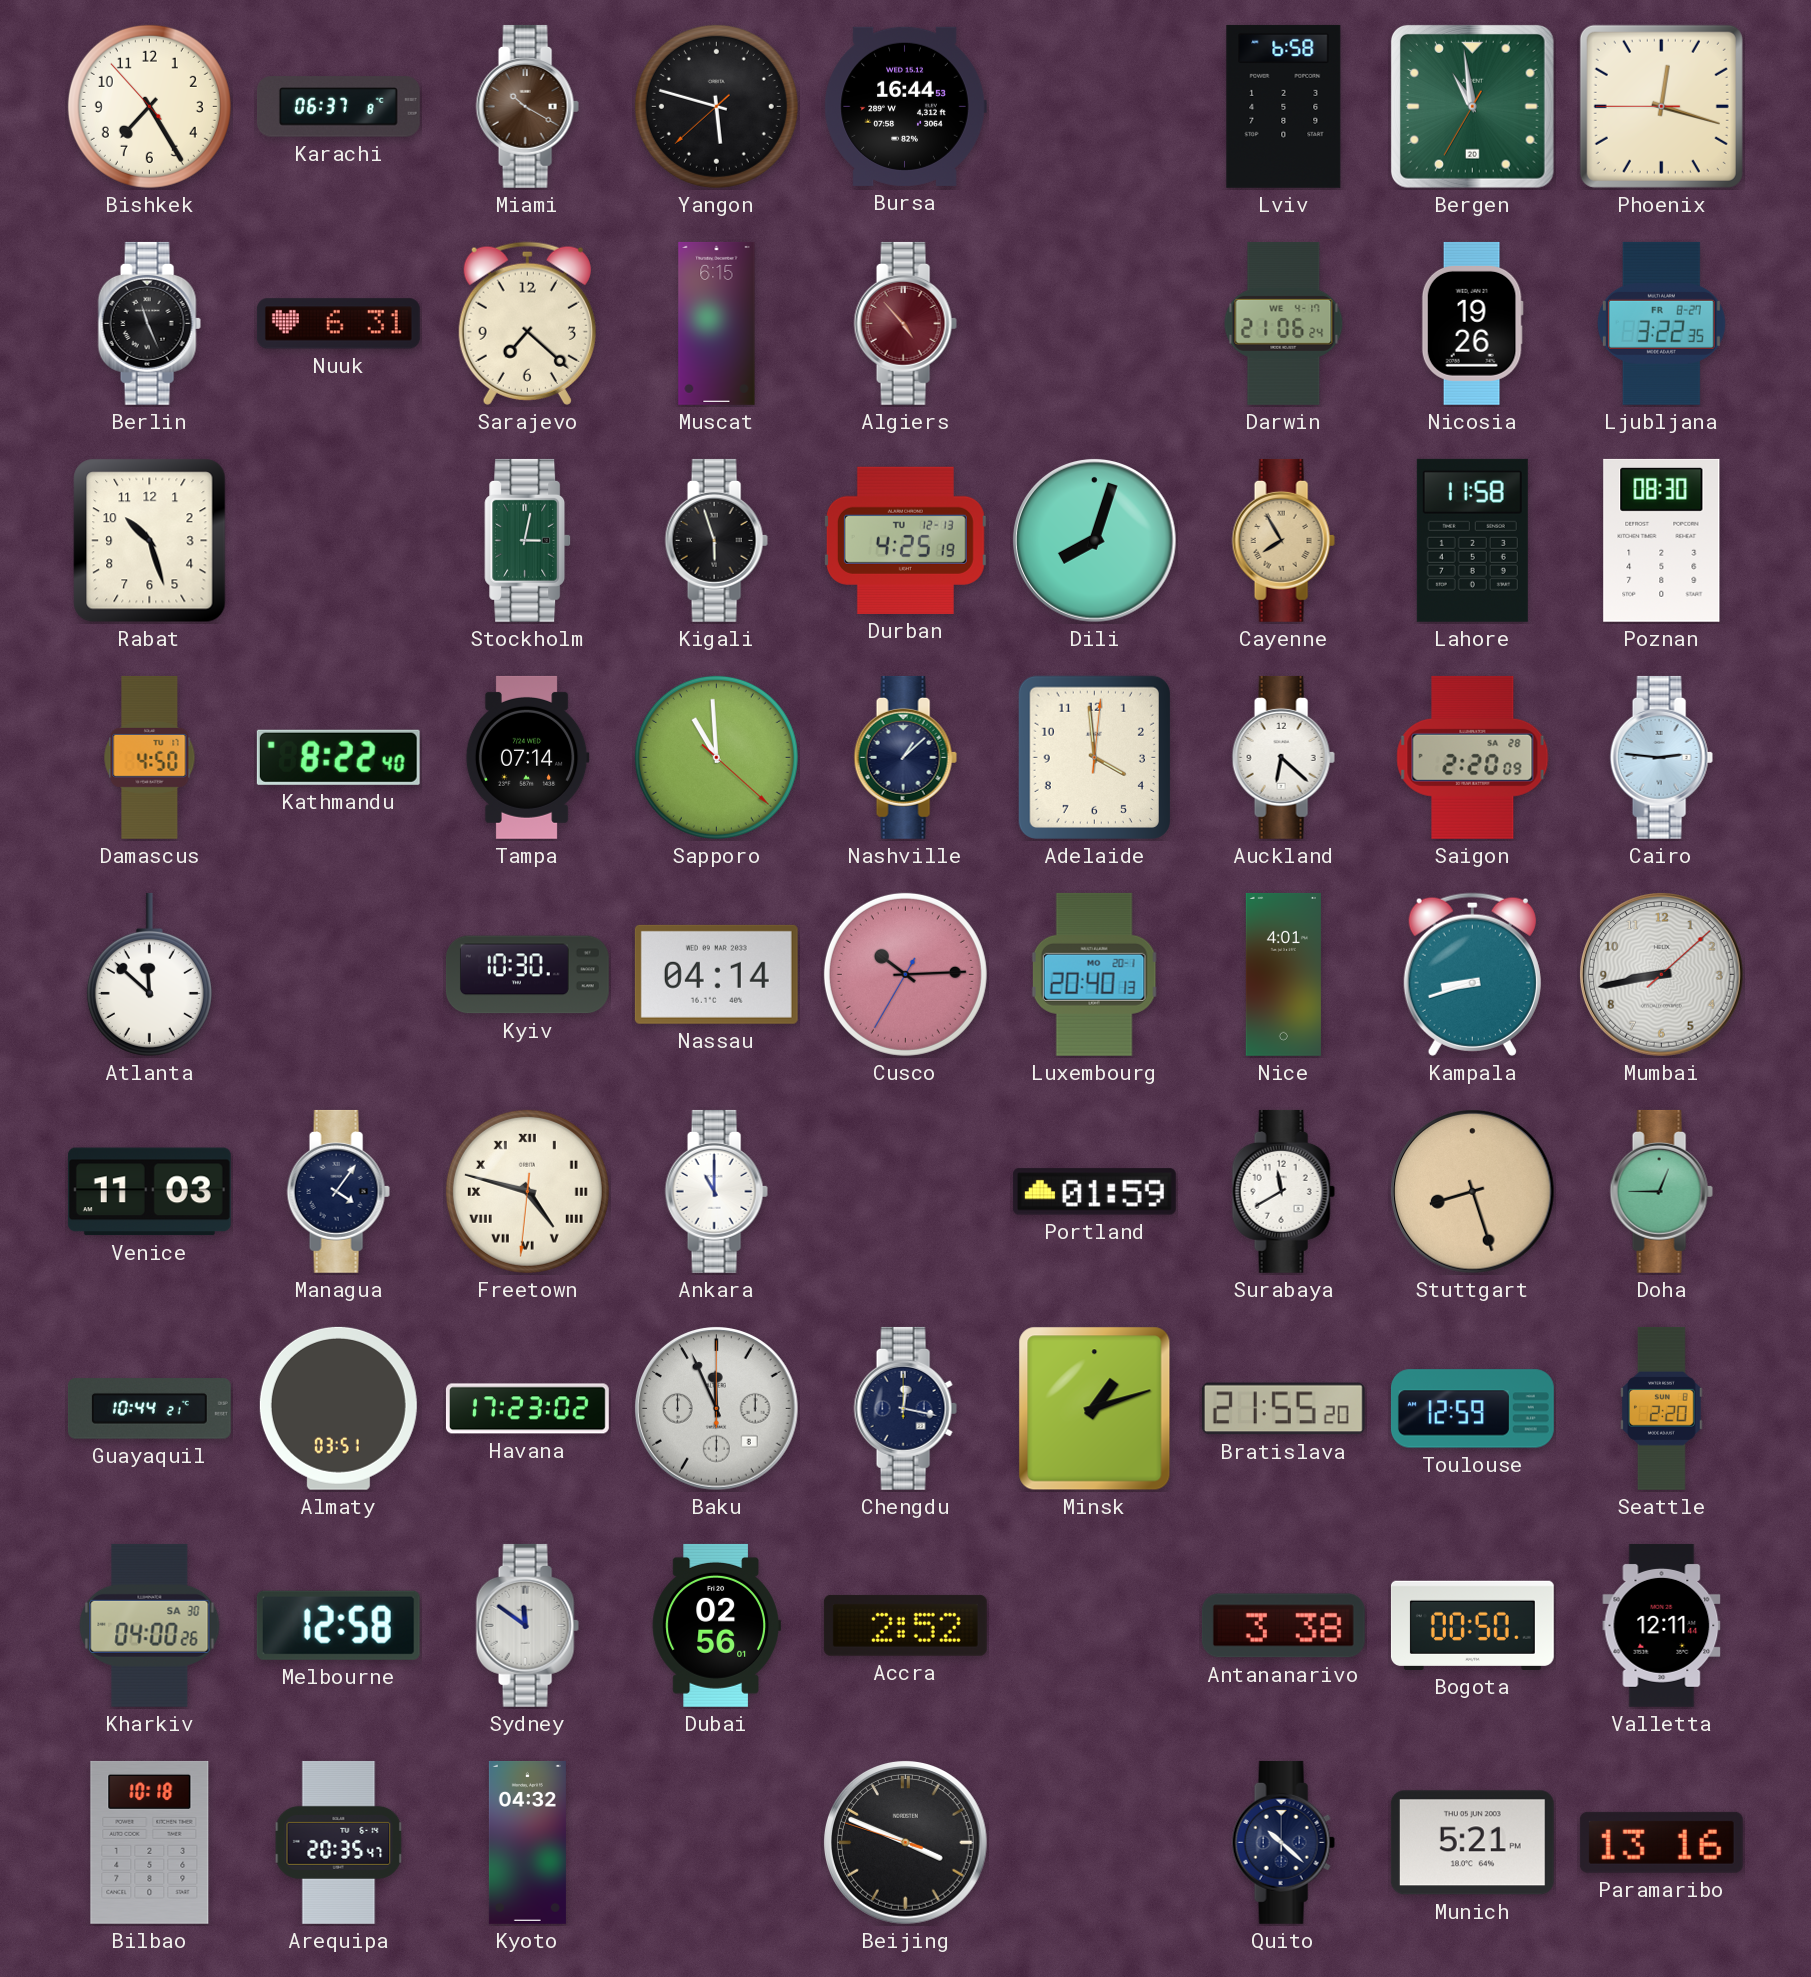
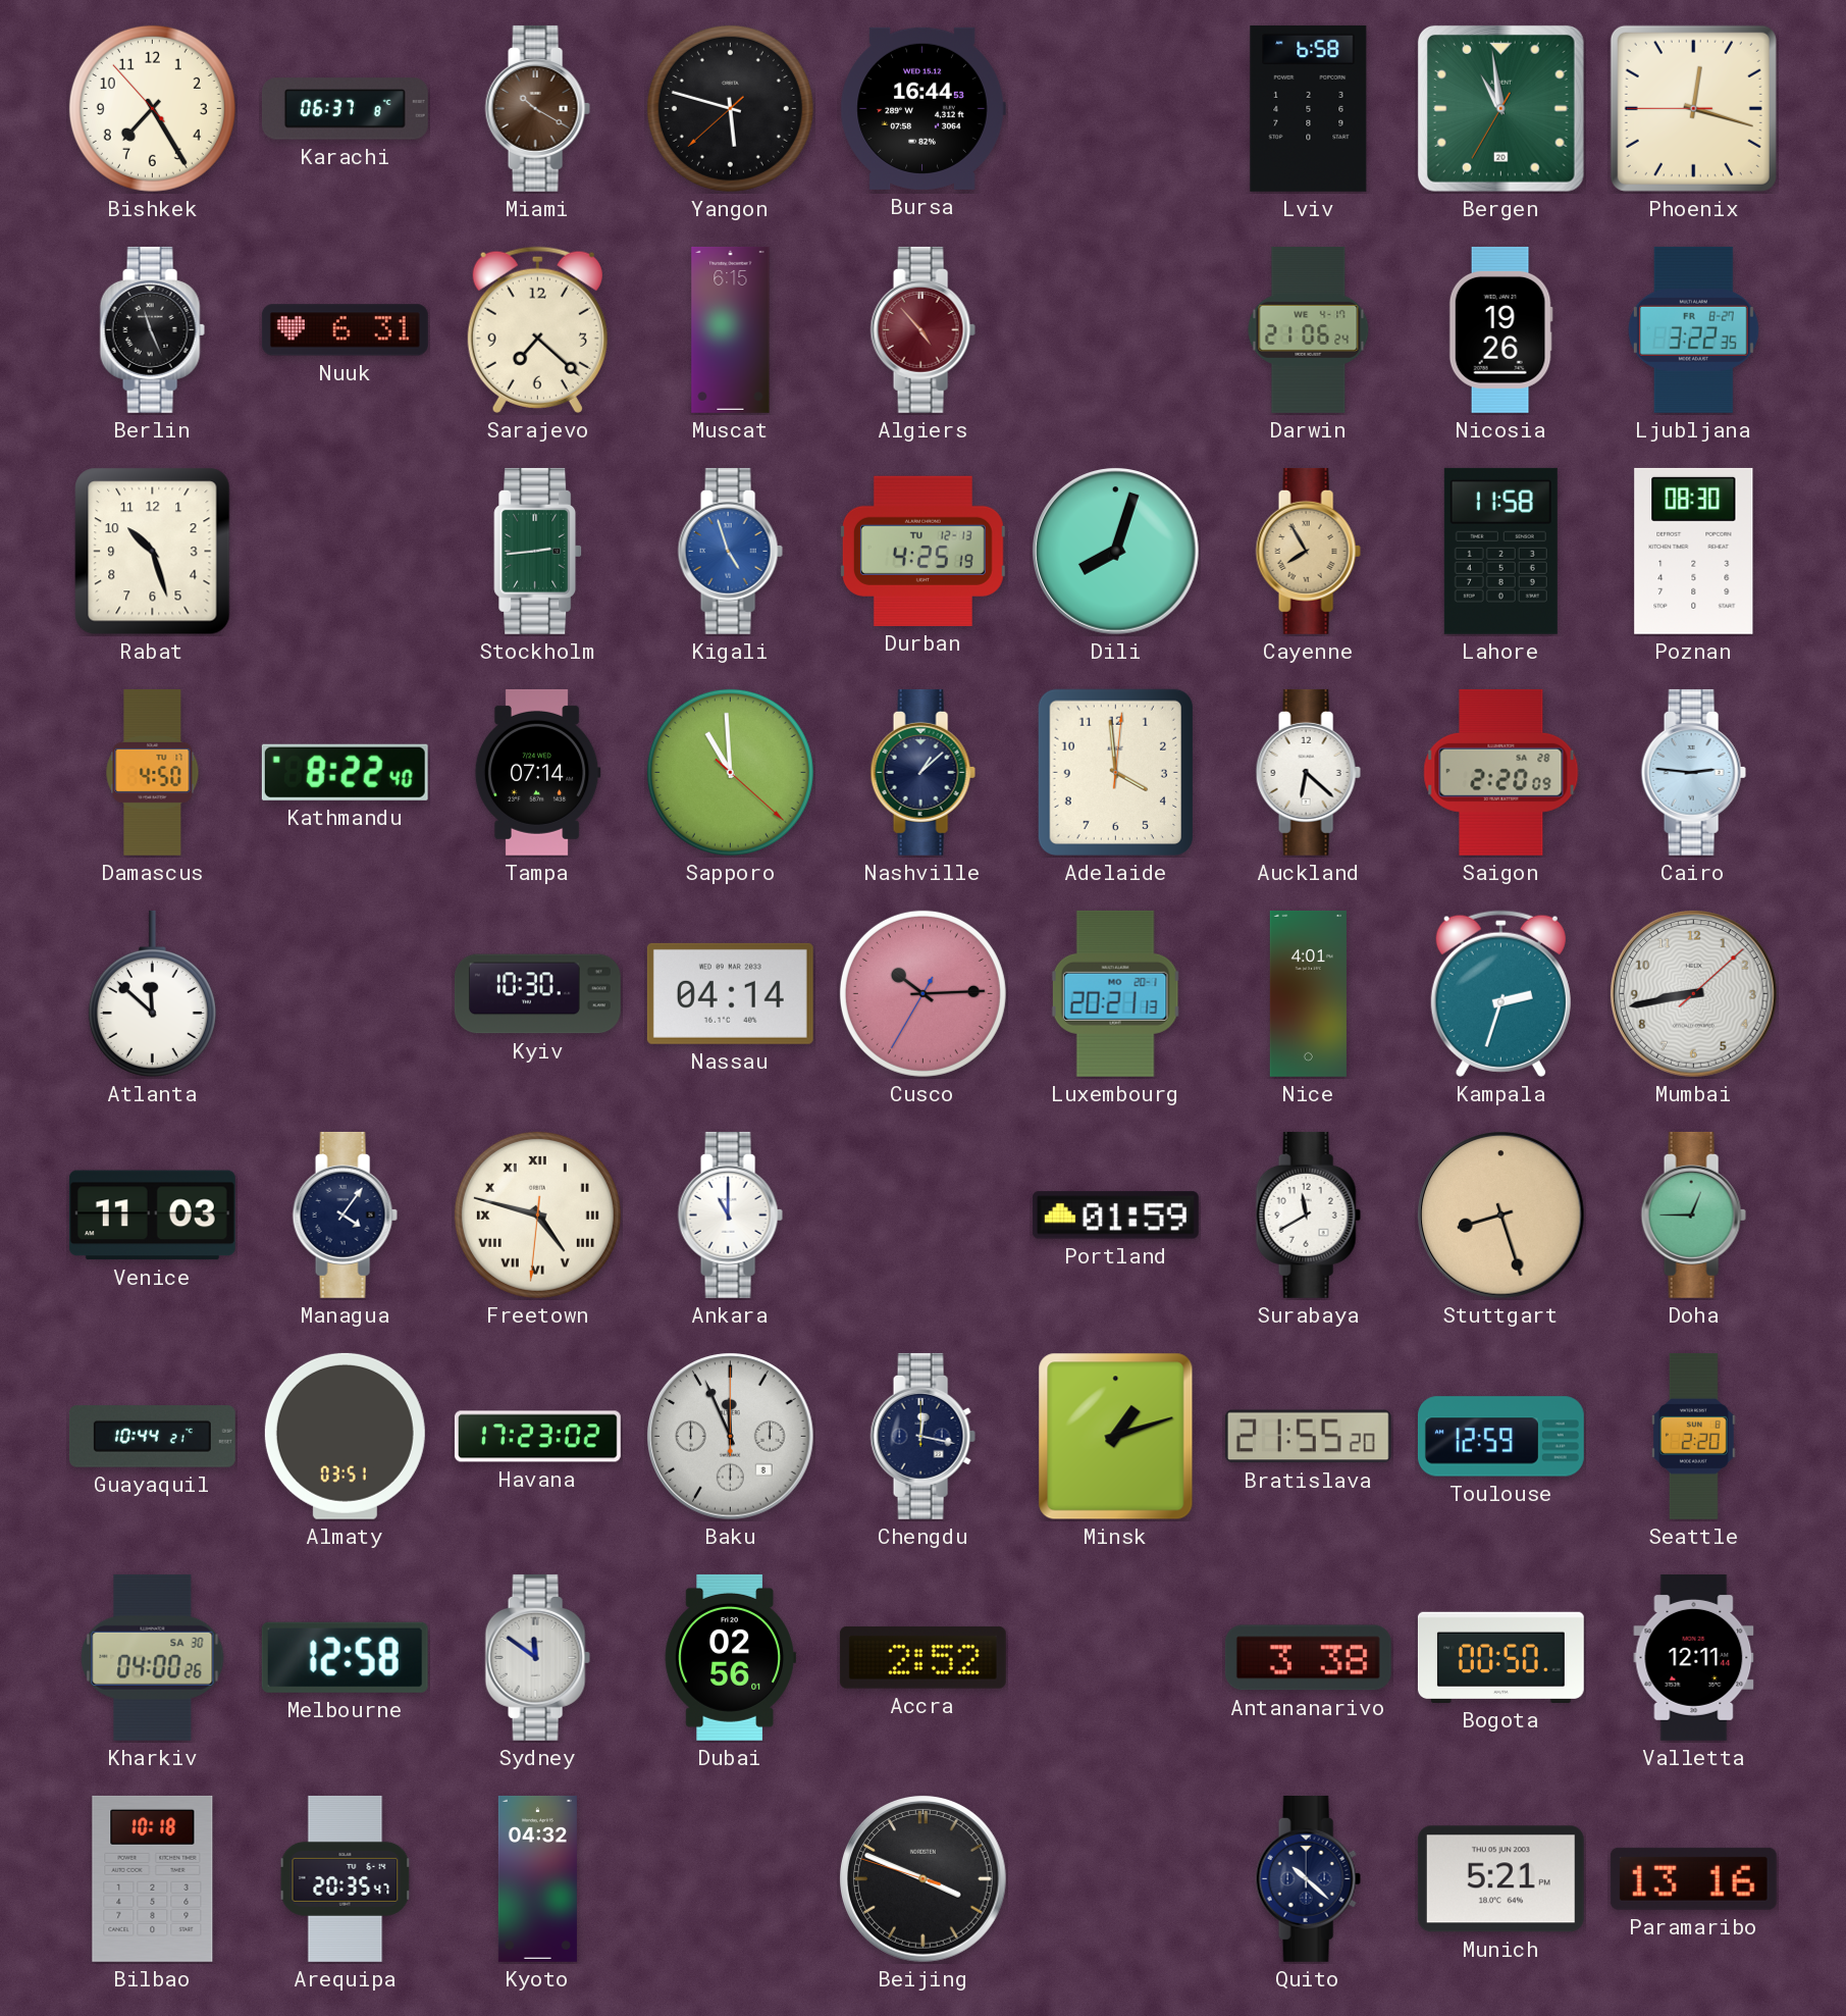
Stockholm: 3:02 -> 2:44
Kigali: 5:57 -> 4:57
Kigali dial: black -> blue
Luxembourg: 20:40 -> 20:21
Kampala: 8:42 -> 2:33
